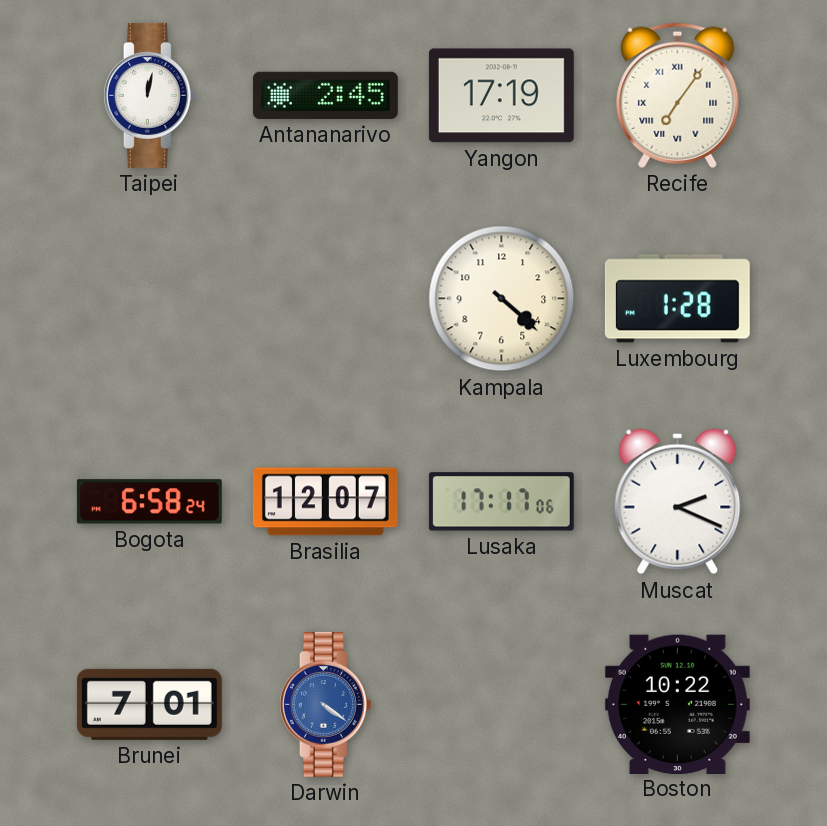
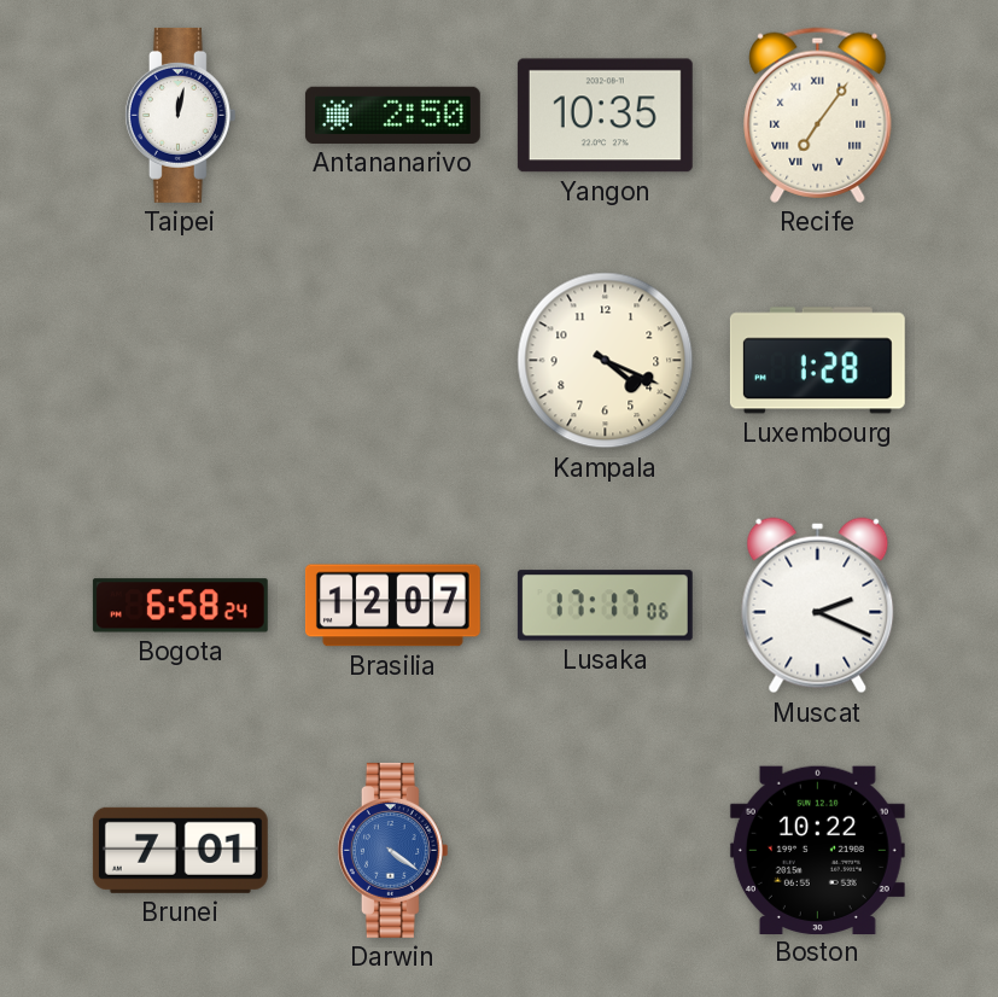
Antananarivo: 2:45 -> 2:50
Yangon: 17:19 -> 10:35
Kampala: 4:22 -> 4:19
